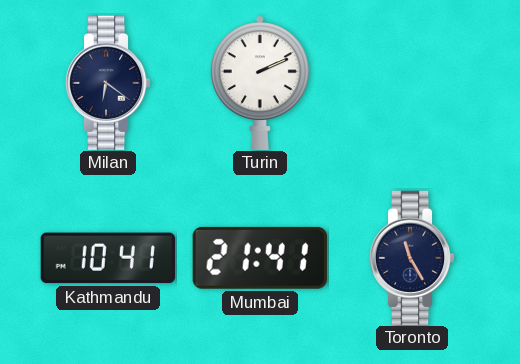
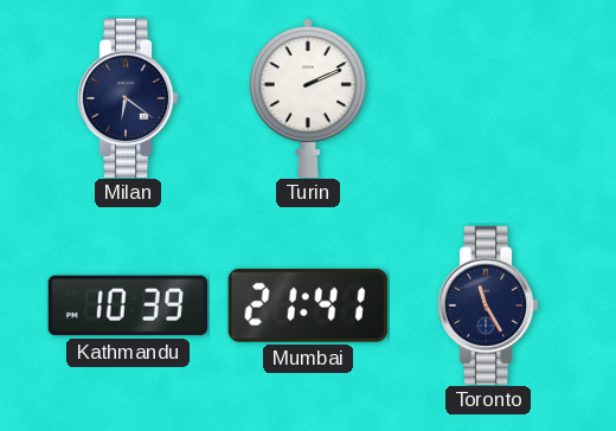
Kathmandu: 10:41 -> 10:39
